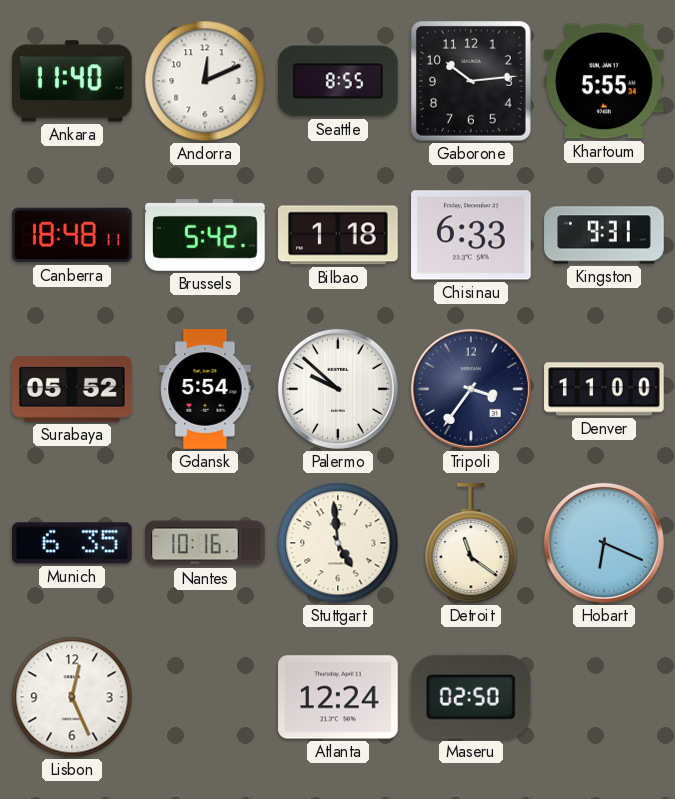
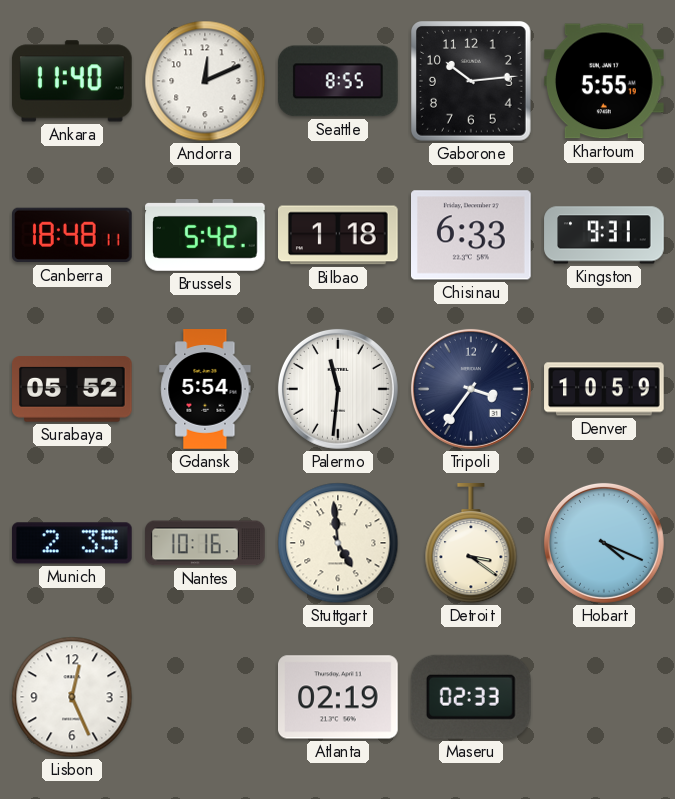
Khartoum: 5:55:34 -> 5:55:19
Palermo: 9:52 -> 11:31
Denver: 11:00 -> 10:59
Munich: 6:35 -> 2:35
Detroit: 11:21 -> 3:21
Hobart: 6:19 -> 4:19
Atlanta: 12:24 -> 02:19
Maseru: 02:50 -> 02:33
